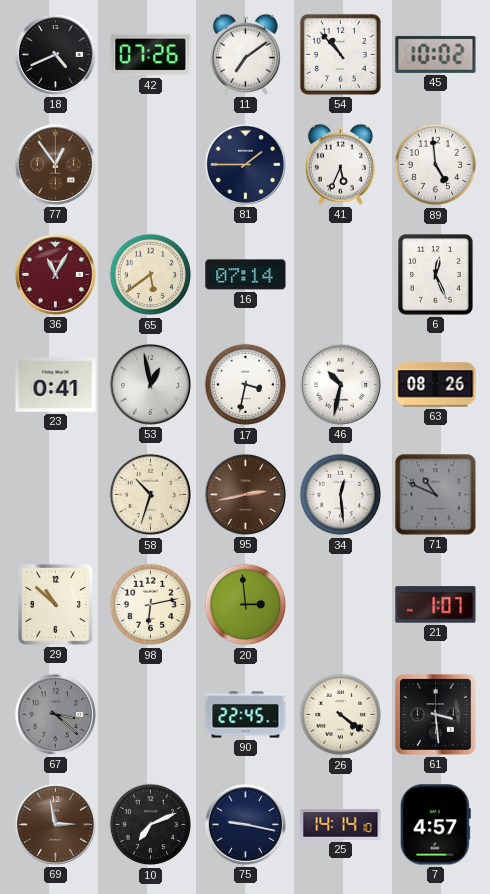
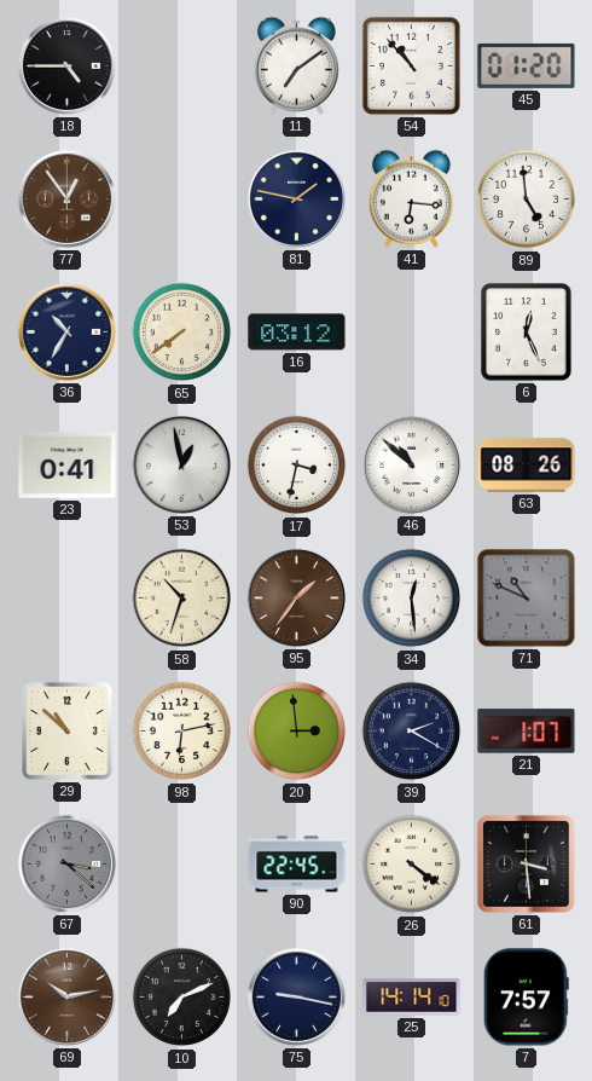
18: 4:41 -> 4:45
42: 07:26 -> none
45: 10:02 -> 01:20
81: 1:45 -> 1:47
41: 5:34 -> 6:16
36: 11:05 -> 10:35
36 dial: burgundy -> navy
65: 5:39 -> 7:39
16: 07:14 -> 03:12
46: 10:32 -> 10:52
95: 2:43 -> 1:36
39: none -> 2:20
69: 2:58 -> 10:13
7: 4:57 -> 7:57
